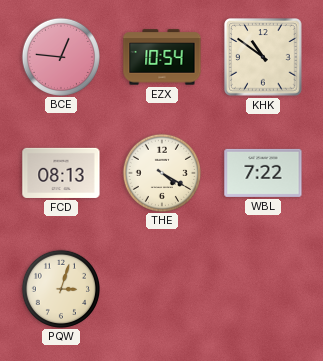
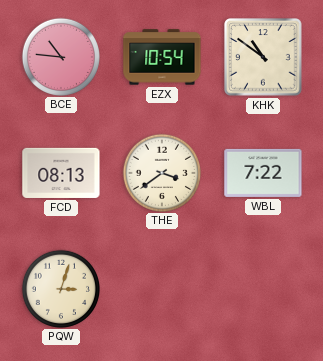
BCE: 12:46 -> 10:46
THE: 4:20 -> 3:39
